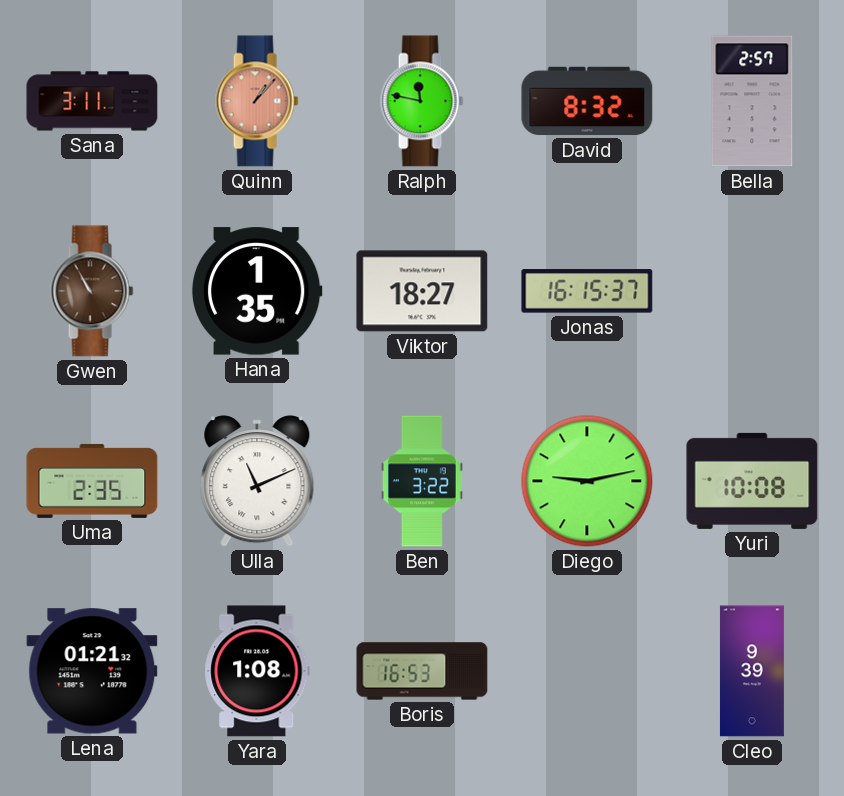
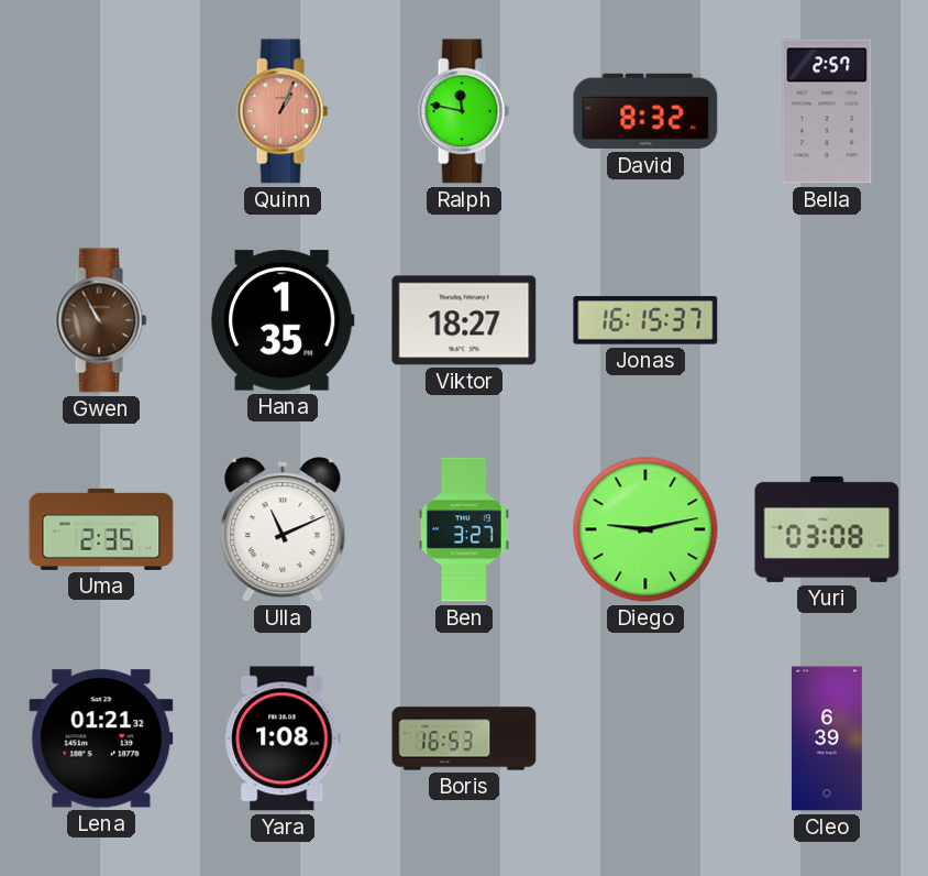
Sana: 3:11 -> none
Quinn: 1:07 -> 1:04
Ben: 3:22 -> 3:27
Yuri: 10:08 -> 03:08
Cleo: 9:39 -> 6:39
